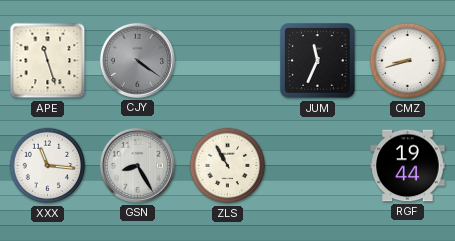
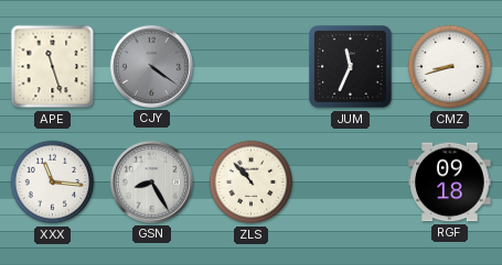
ZLS: 10:55 -> 10:53
RGF: 19:44 -> 09:18
